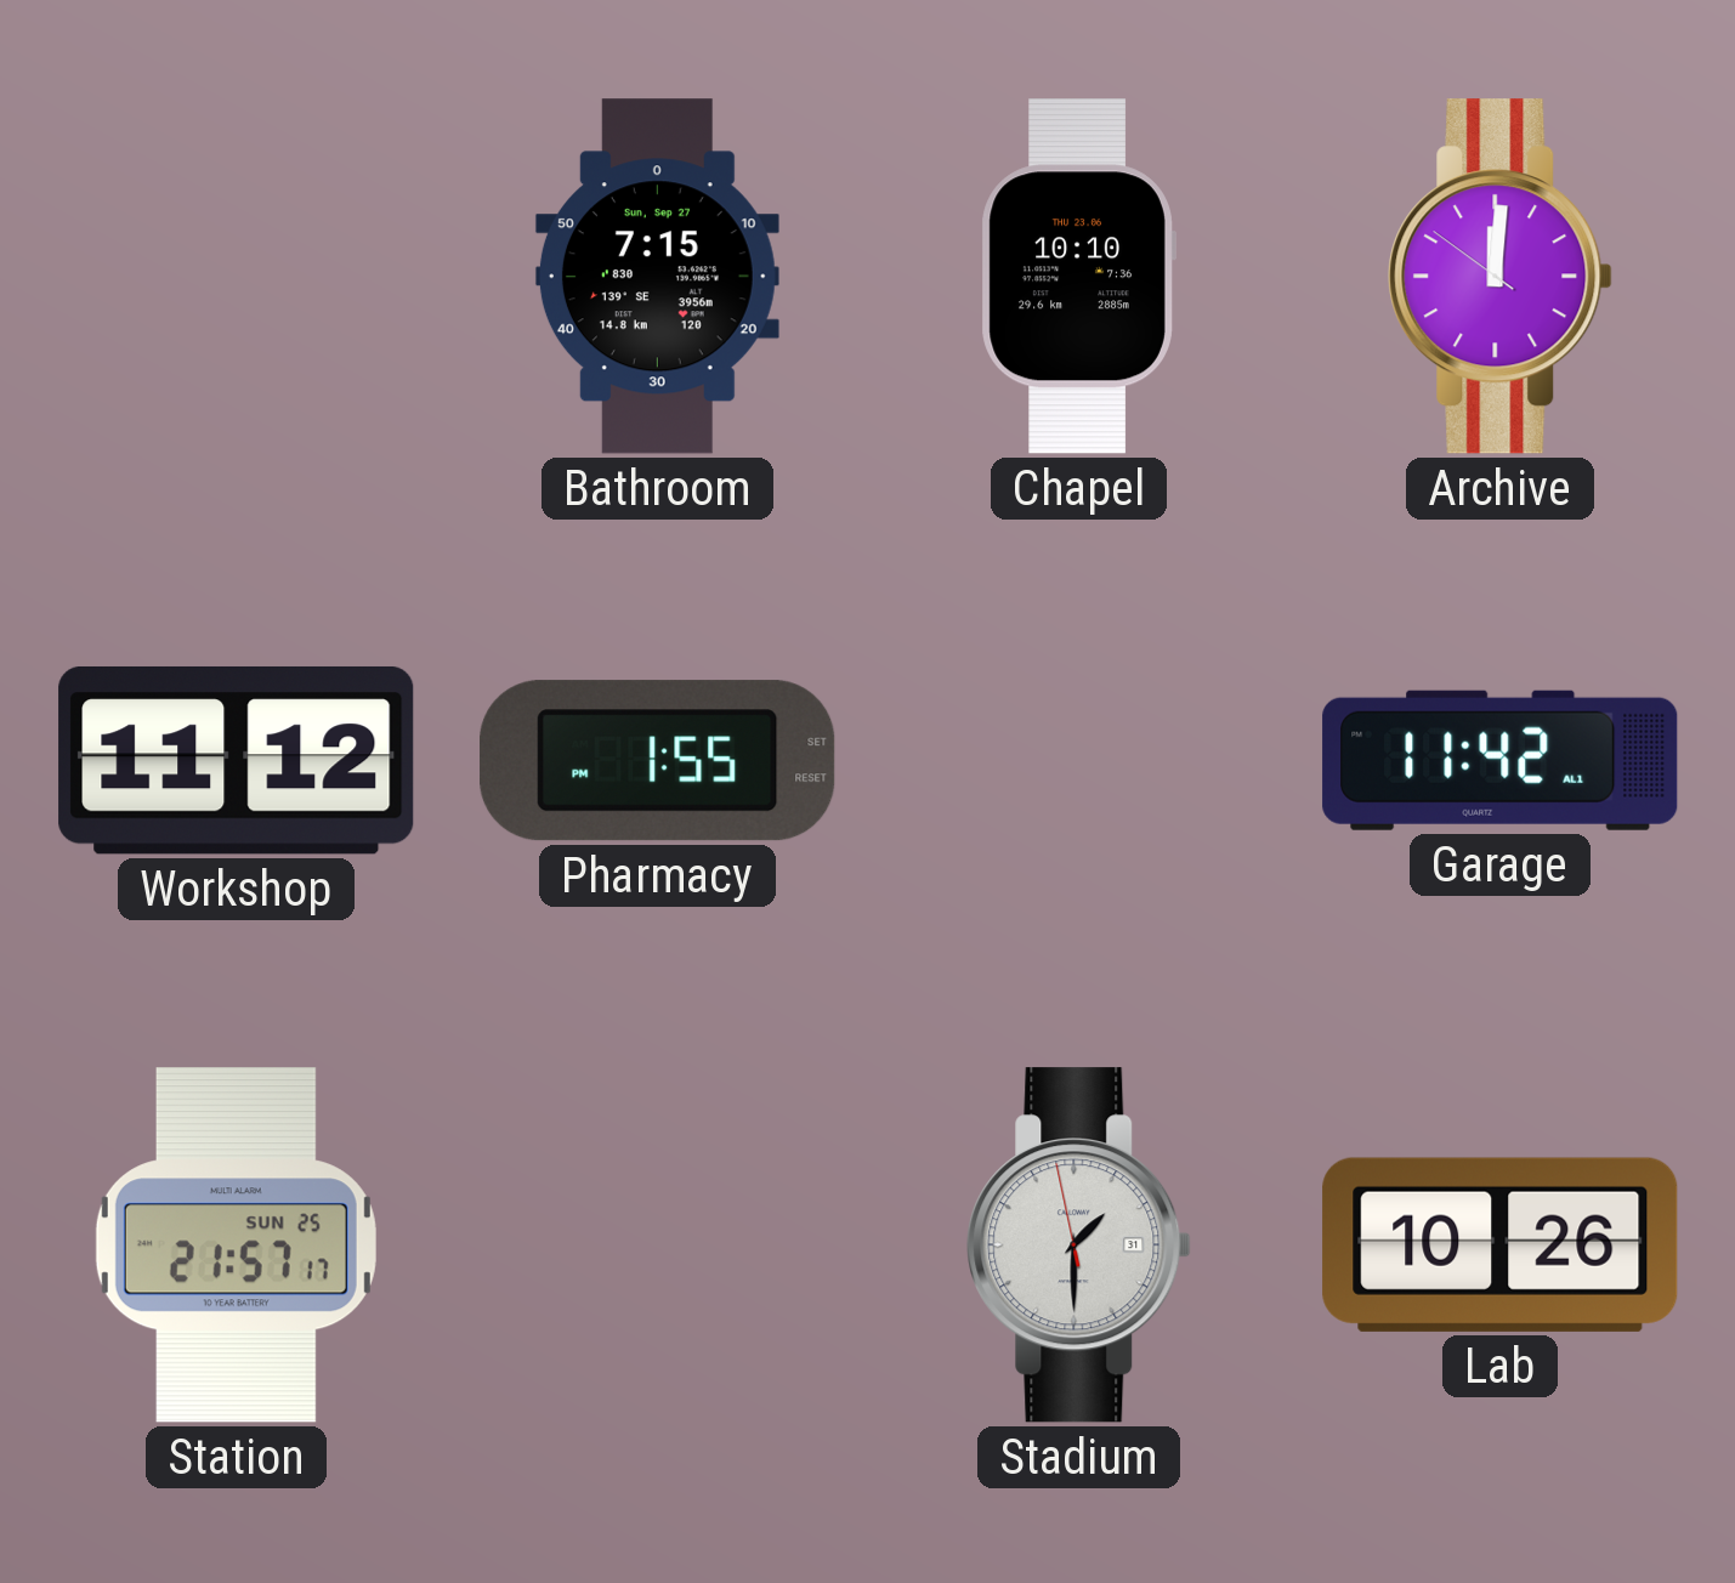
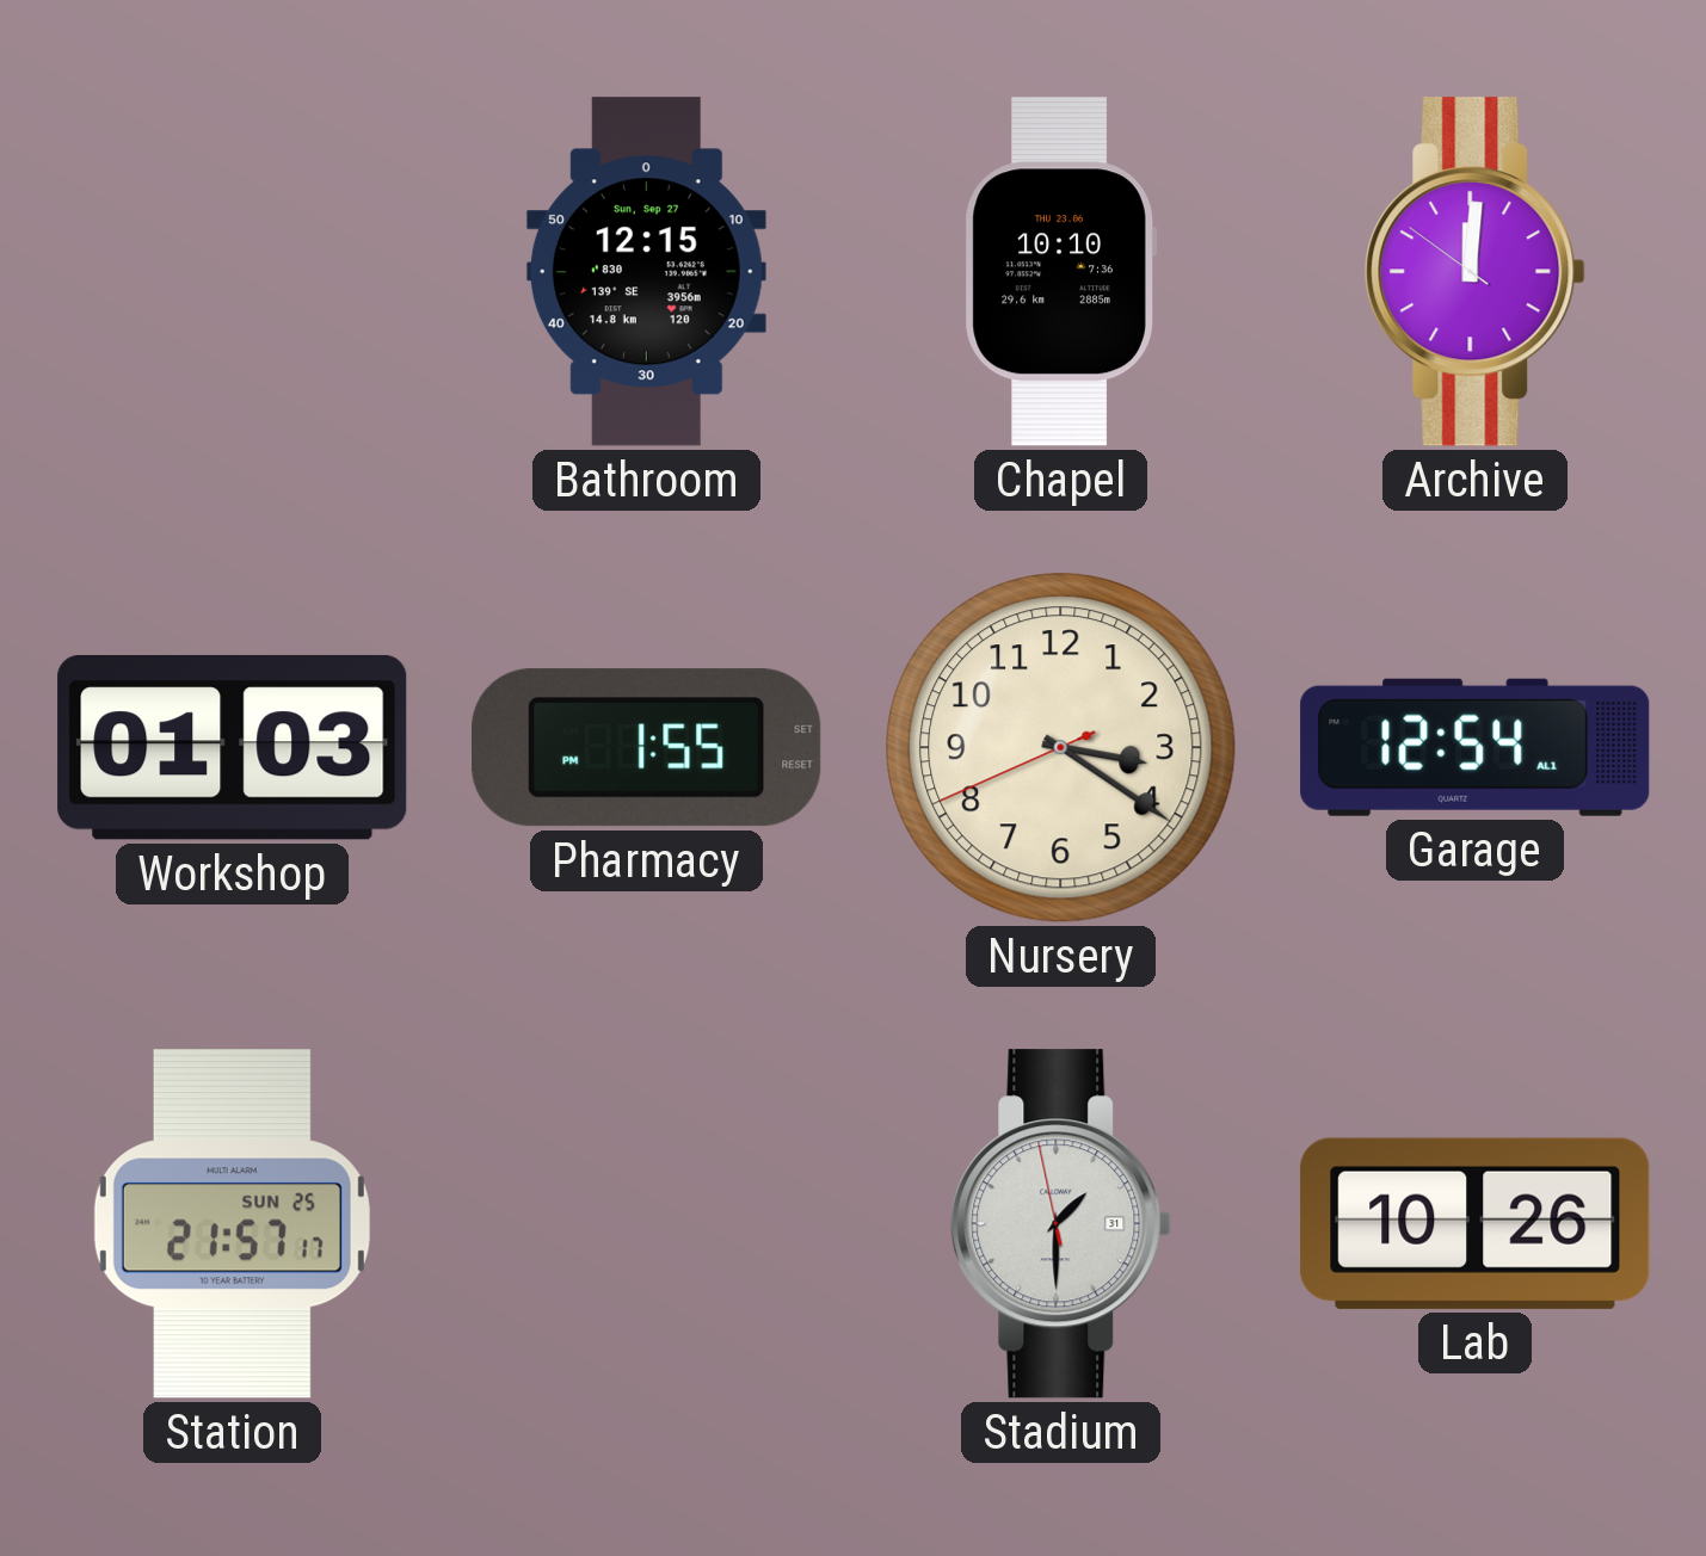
Bathroom: 7:15 -> 12:15
Workshop: 11:12 -> 01:03
Nursery: none -> 3:20
Garage: 11:42 -> 12:54
